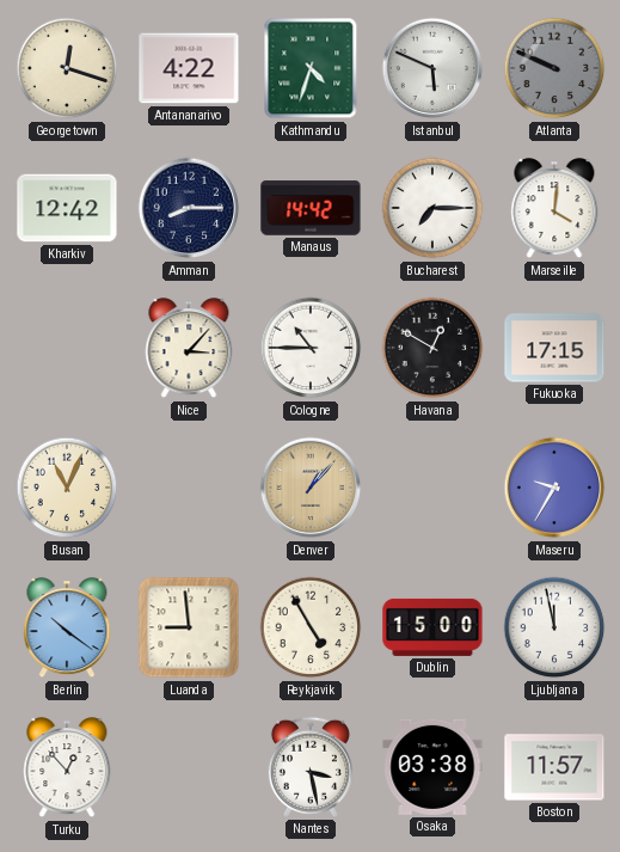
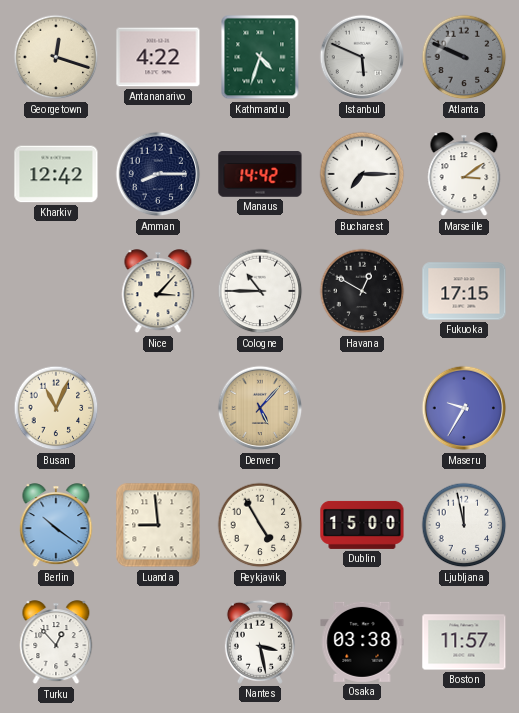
Marseille: 4:01 -> 3:09
Denver: 1:07 -> 5:07
